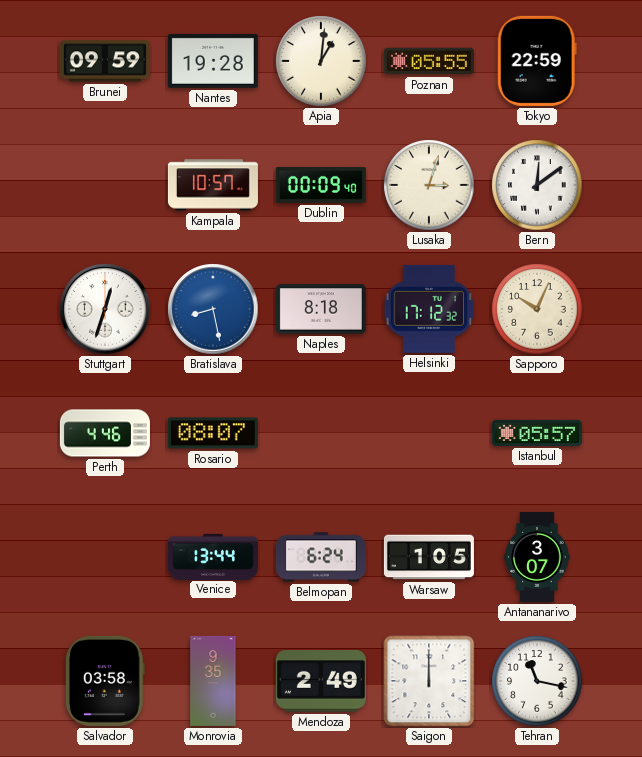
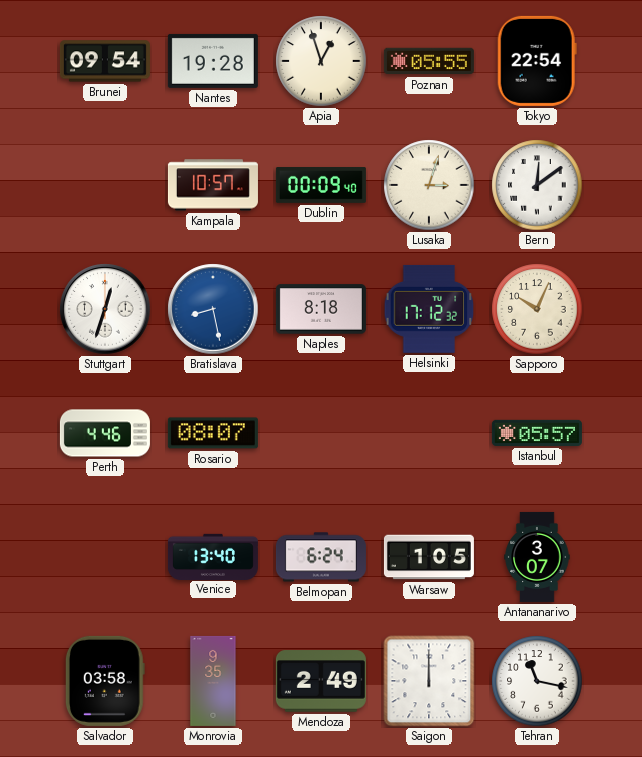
Brunei: 09:59 -> 09:54
Apia: 1:01 -> 12:57
Tokyo: 22:59 -> 22:54
Venice: 13:44 -> 13:40
